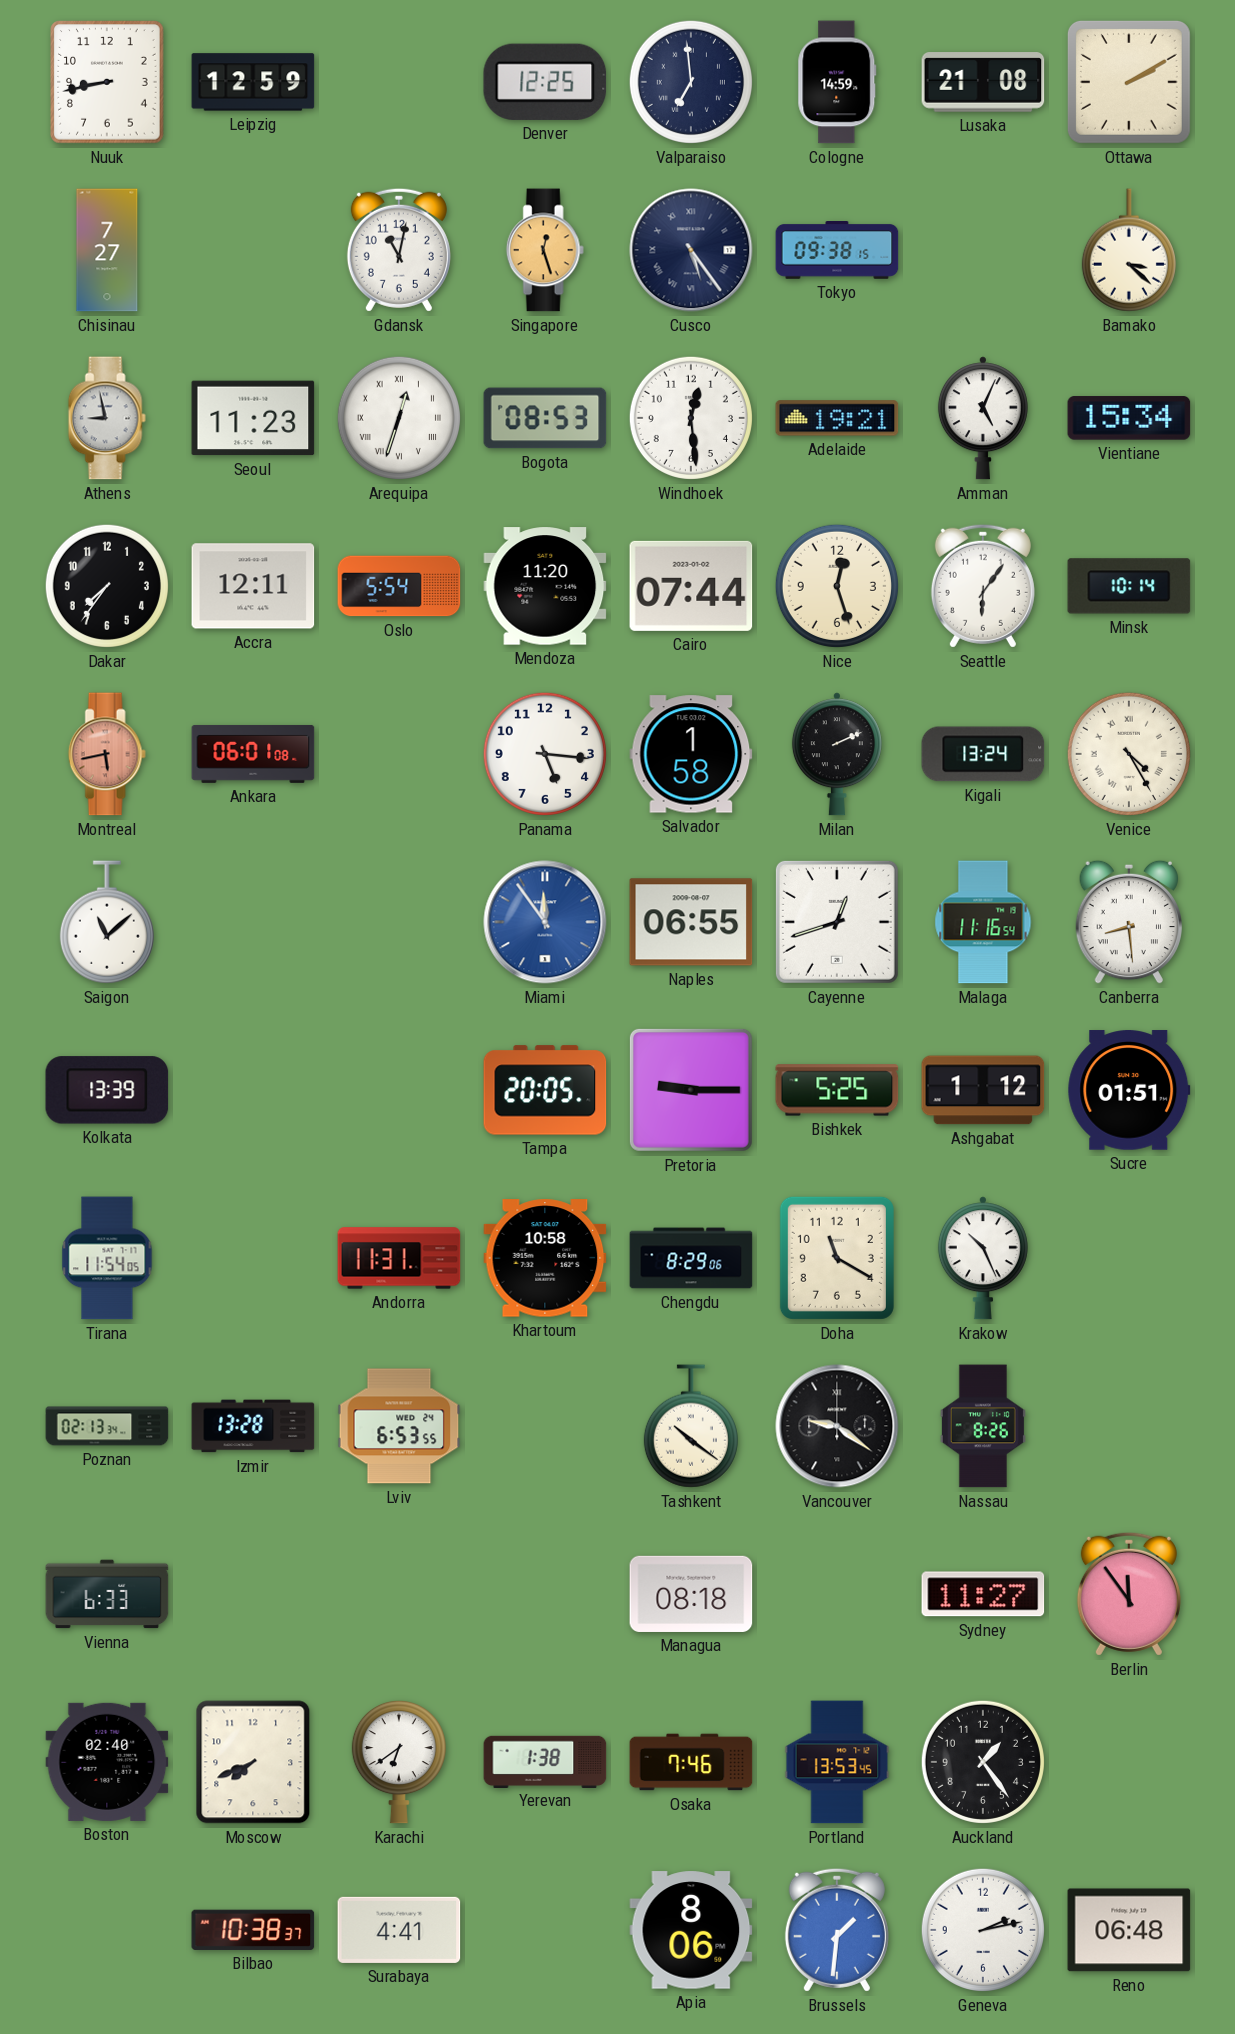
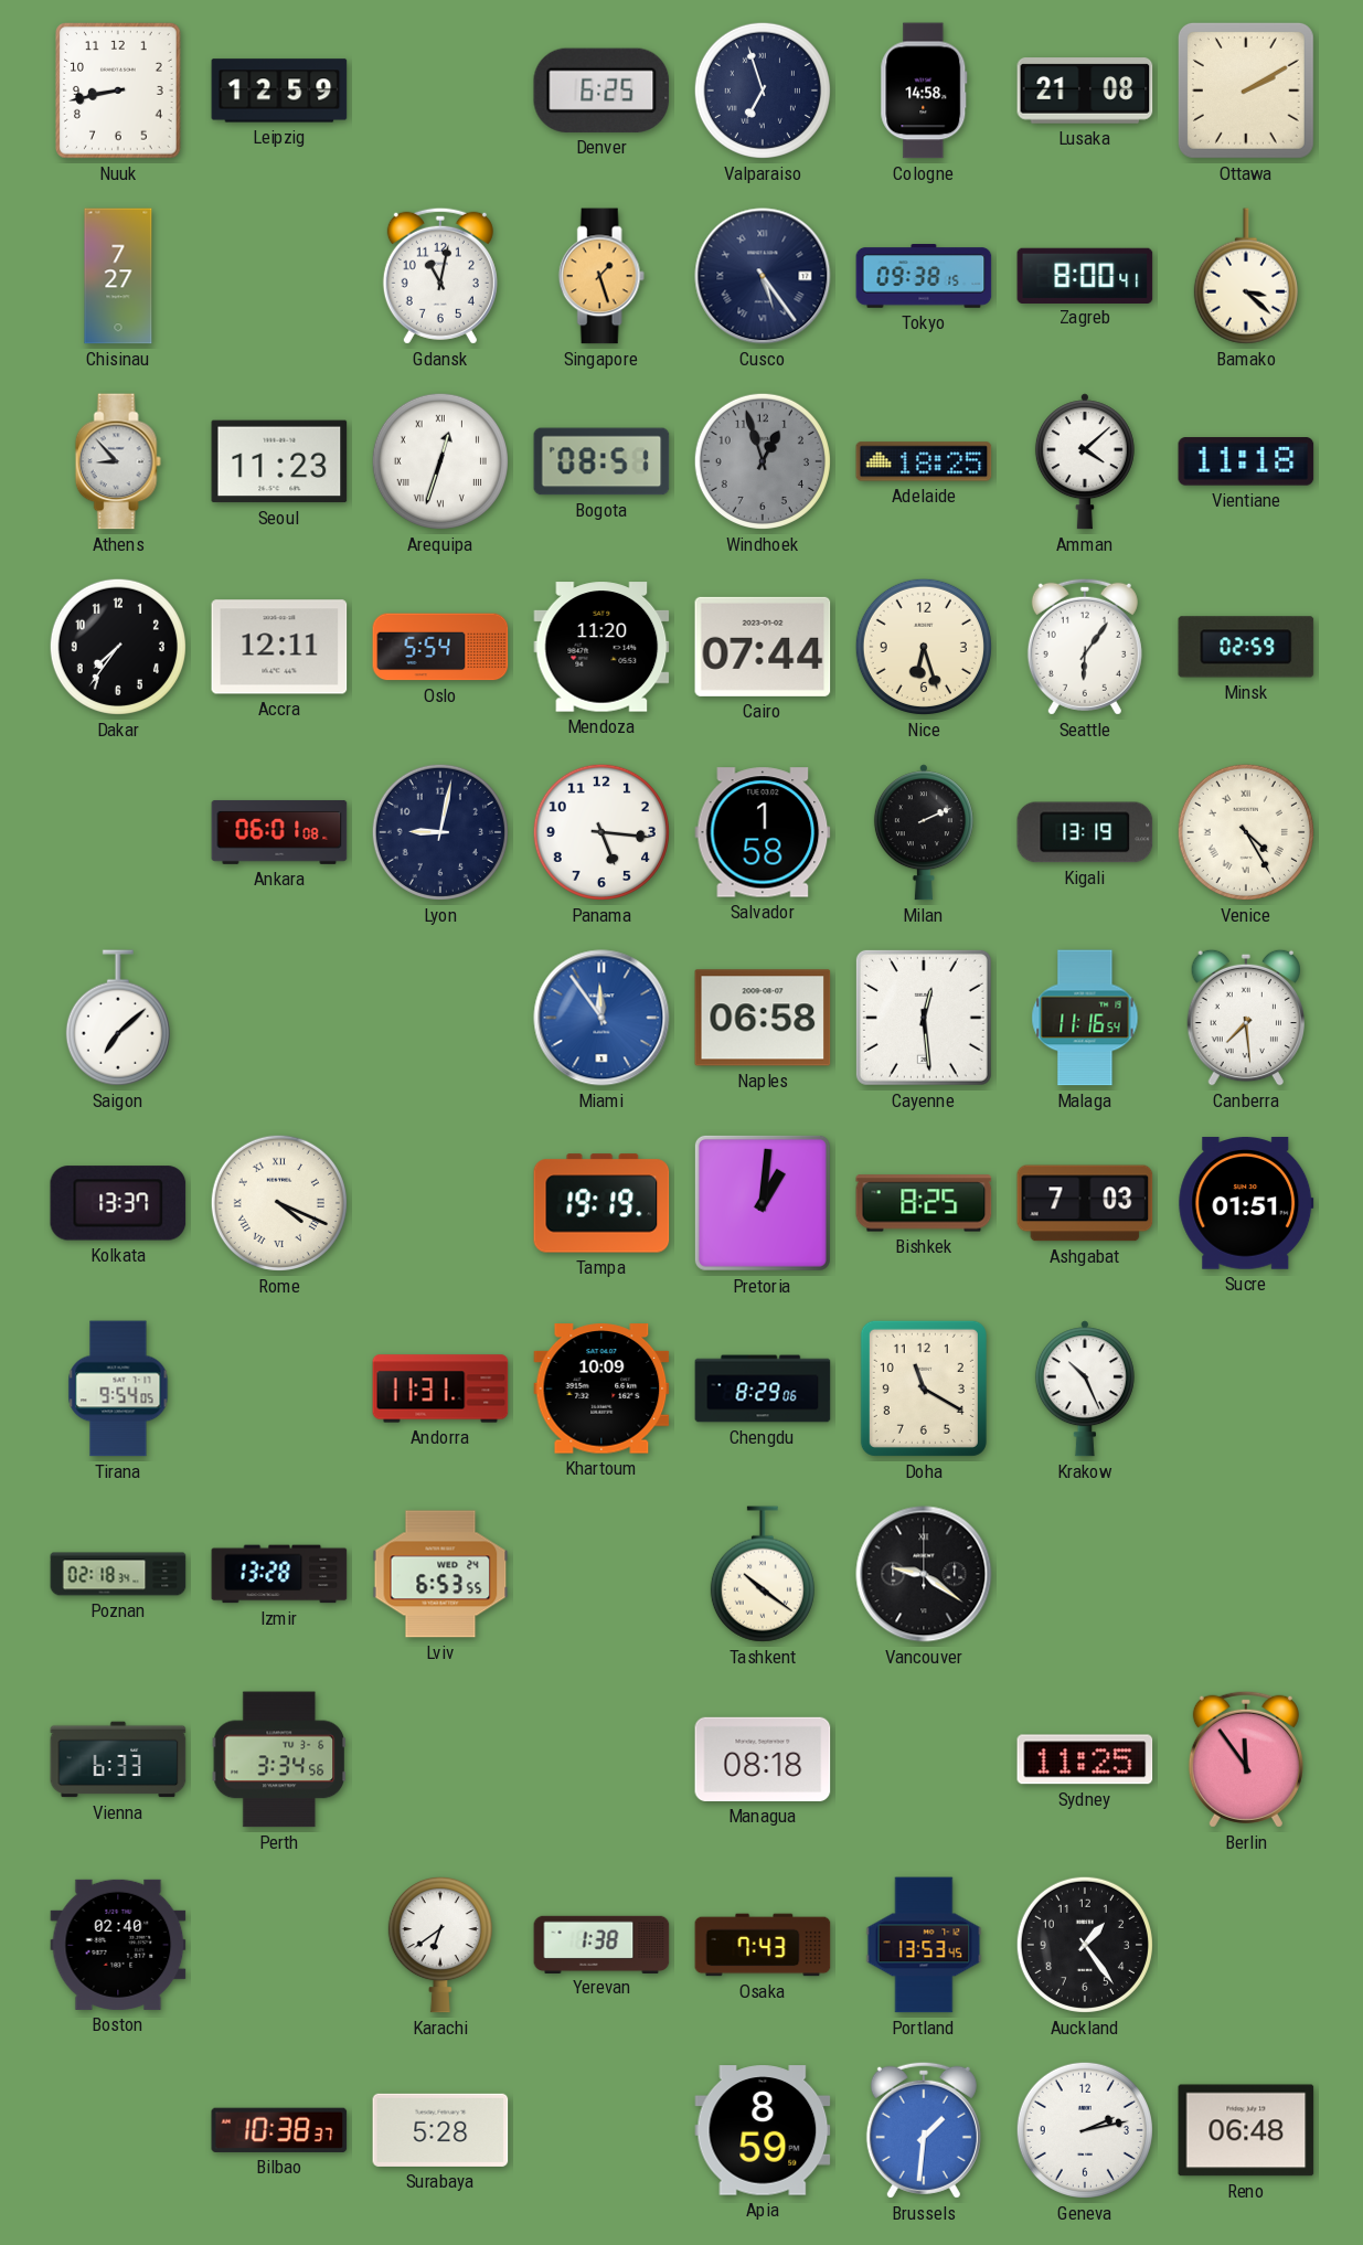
Denver: 12:25 -> 6:25
Valparaiso: 6:59 -> 6:57
Cologne: 14:59 -> 14:58
Singapore: 12:27 -> 1:27
Zagreb: none -> 8:00
Athens: 8:58 -> 8:53
Bogota: 08:53 -> 08:51
Windhoek: 12:29 -> 12:57
Windhoek dial: white -> grey
Adelaide: 19:21 -> 18:25
Amman: 5:04 -> 4:08
Vientiane: 15:34 -> 11:18
Nice: 12:27 -> 6:27
Minsk: 10:14 -> 02:59
Montreal: 5:43 -> none
Lyon: none -> 9:02
Kigali: 13:24 -> 13:19
Saigon: 11:08 -> 7:08
Naples: 06:55 -> 06:58
Cayenne: 12:42 -> 12:29
Canberra: 8:29 -> 7:29
Kolkata: 13:39 -> 13:37
Rome: none -> 4:19
Tampa: 20:05 -> 19:19
Pretoria: 9:15 -> 1:01
Bishkek: 5:25 -> 8:25
Ashgabat: 1:12 -> 7:03
Tirana: 11:54 -> 9:54
Khartoum: 10:58 -> 10:09
Poznan: 02:13 -> 02:18
Nassau: 8:26 -> none
Perth: none -> 3:34
Sydney: 11:27 -> 11:25
Moscow: 7:41 -> none
Osaka: 7:46 -> 7:43
Surabaya: 4:41 -> 5:28
Apia: 8:06 -> 8:59
